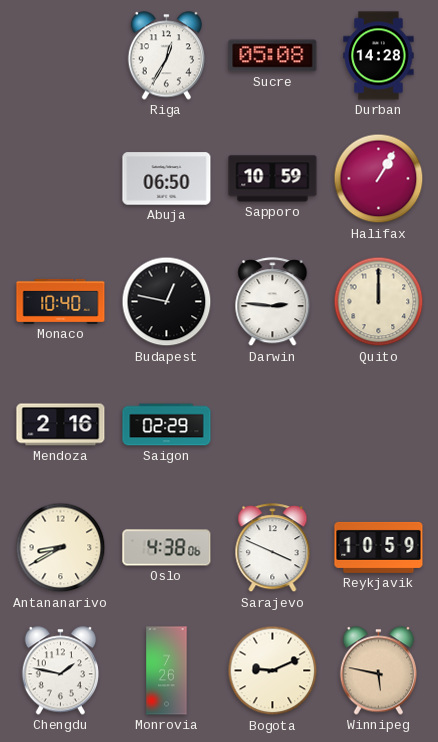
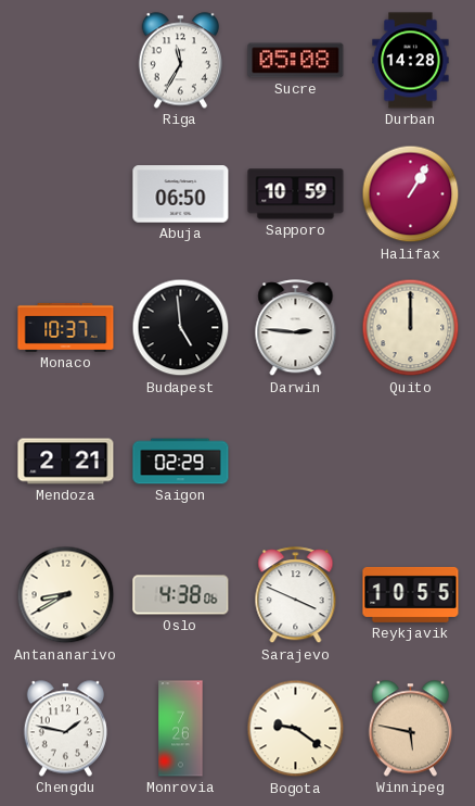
Riga: 12:35 -> 11:35
Monaco: 10:40 -> 10:37
Budapest: 12:47 -> 4:59
Mendoza: 2:16 -> 2:21
Reykjavik: 10:59 -> 10:55
Bogota: 9:11 -> 9:21
